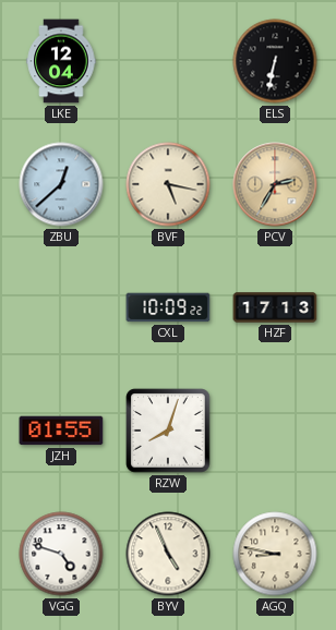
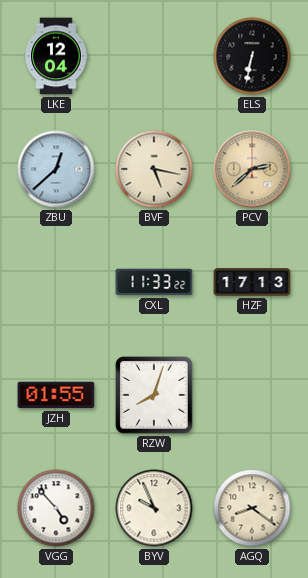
PCV: 2:35 -> 2:38
CXL: 10:09 -> 11:33
VGG: 4:48 -> 4:53
BYV: 4:56 -> 9:56
AGQ: 8:47 -> 8:21
